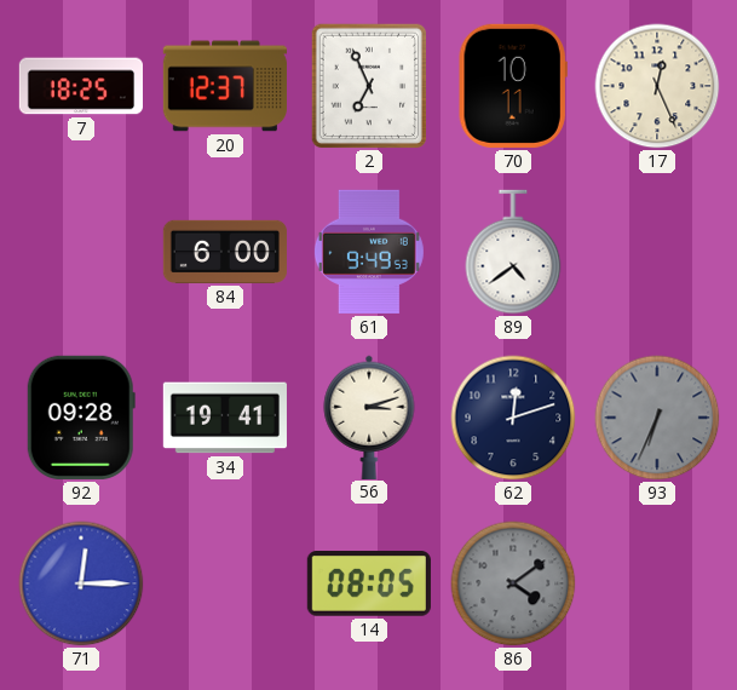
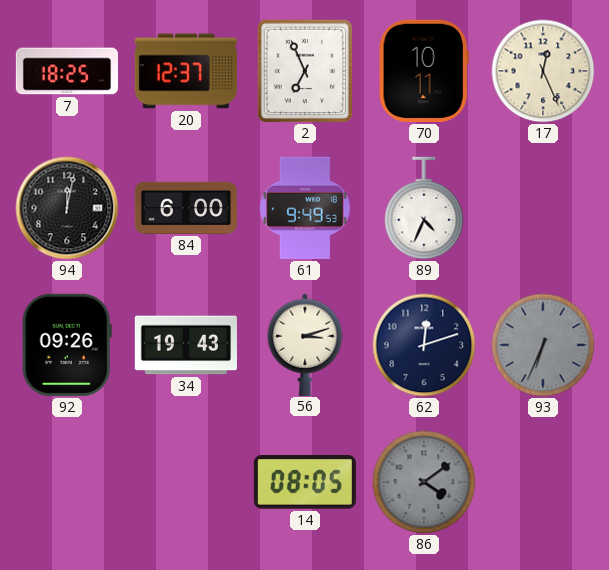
94: none -> 12:02
89: 4:39 -> 4:34
92: 09:28 -> 09:26
34: 19:41 -> 19:43
71: 12:15 -> none
